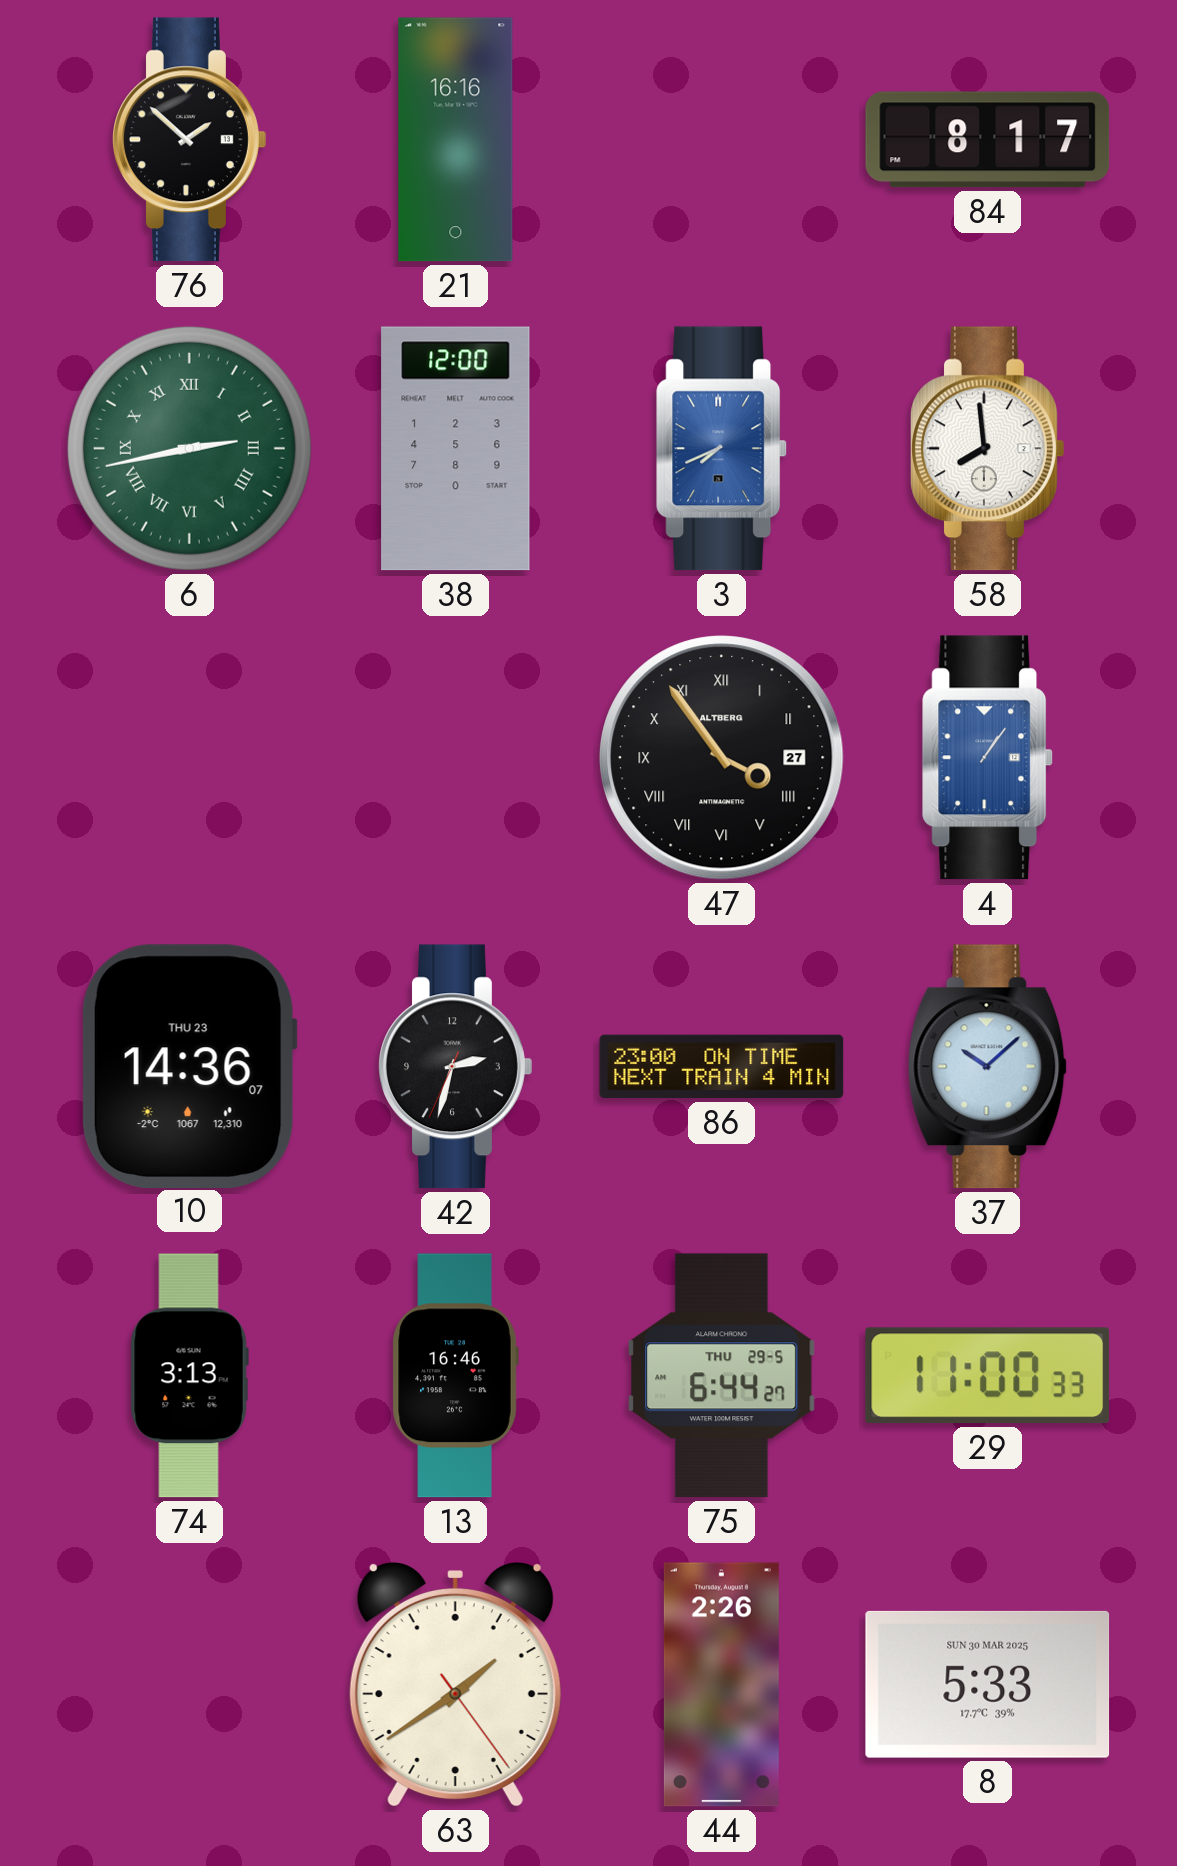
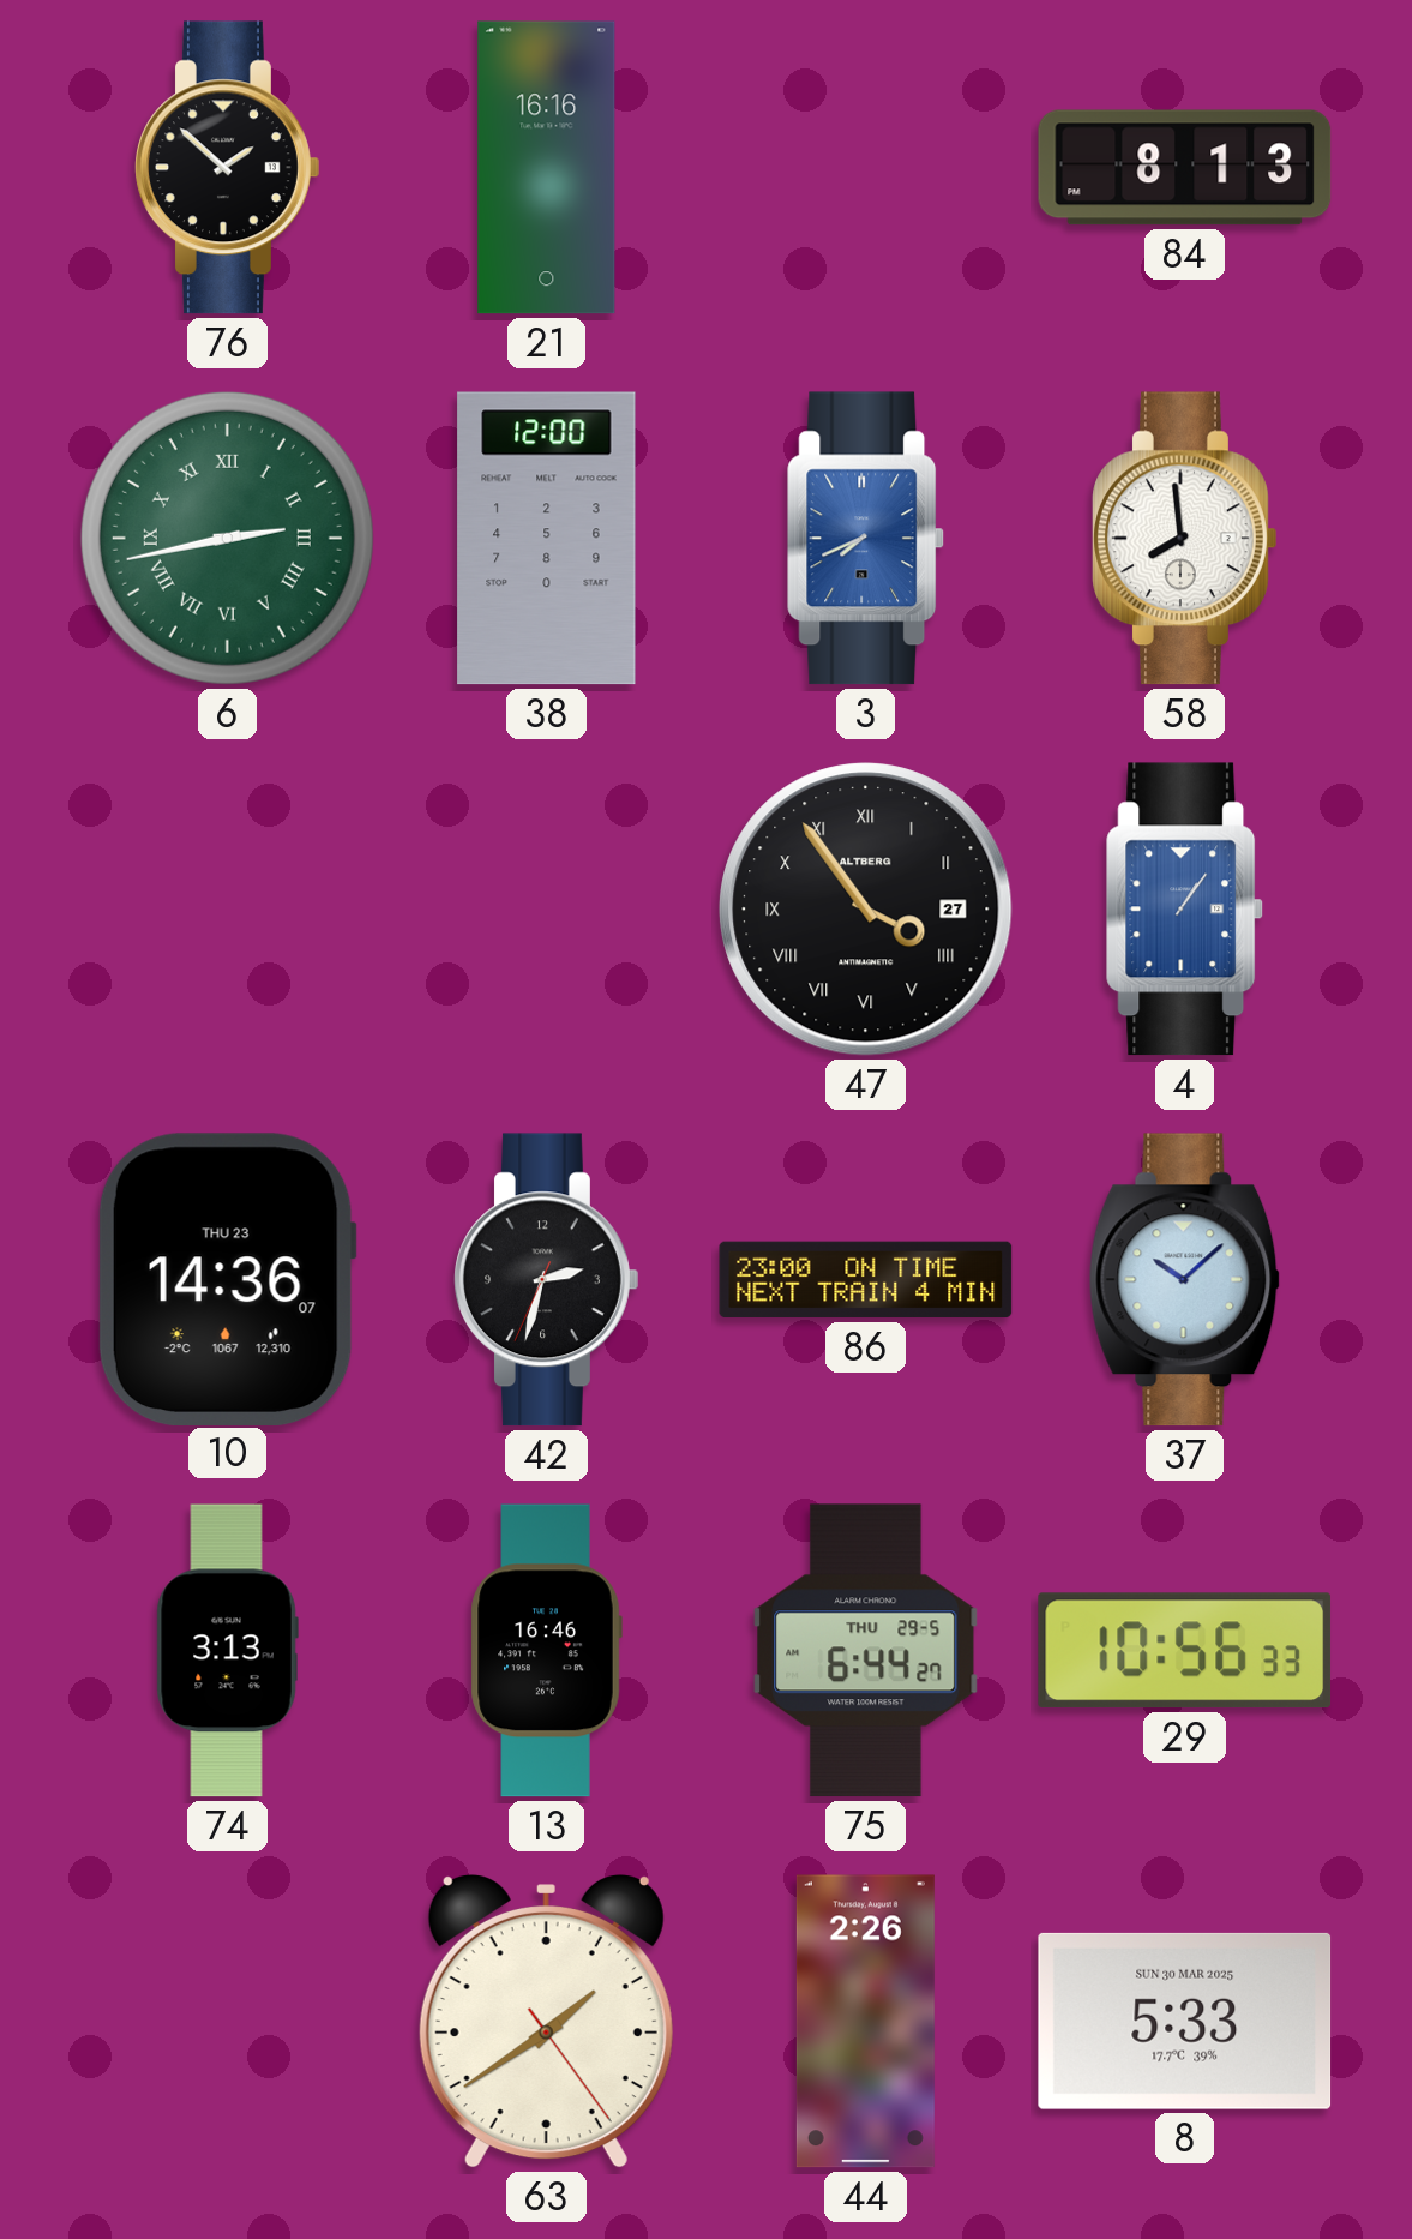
84: 8:17 -> 8:13
29: 11:00 -> 10:56
